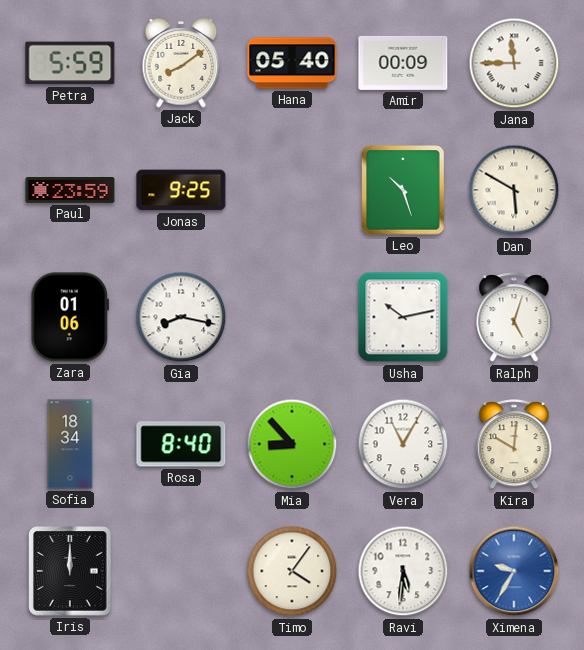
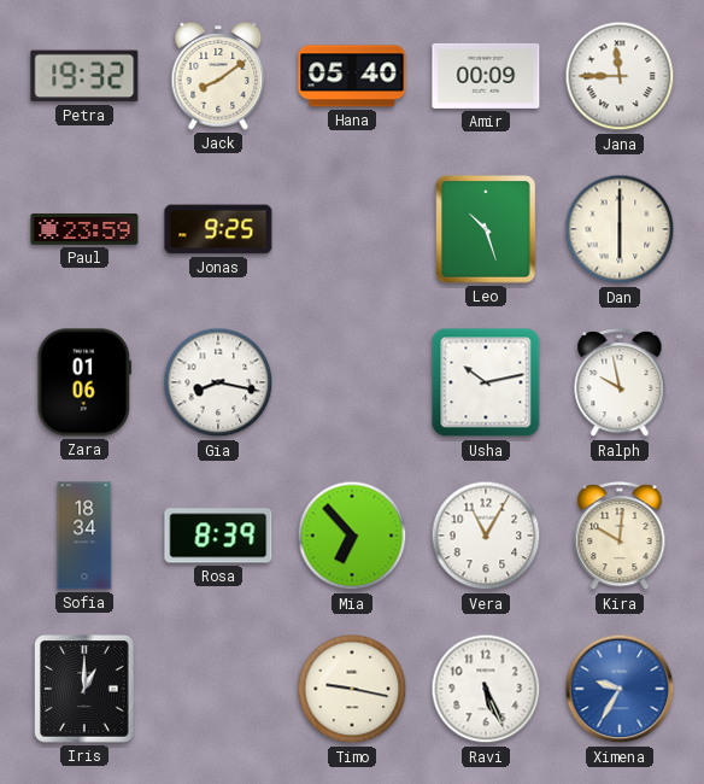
Petra: 5:59 -> 19:32
Dan: 5:50 -> 6:00
Ralph: 5:03 -> 9:58
Rosa: 8:40 -> 8:39
Mia: 8:53 -> 6:53
Iris: 12:00 -> 1:00
Timo: 4:06 -> 9:17
Ravi: 5:31 -> 5:26
